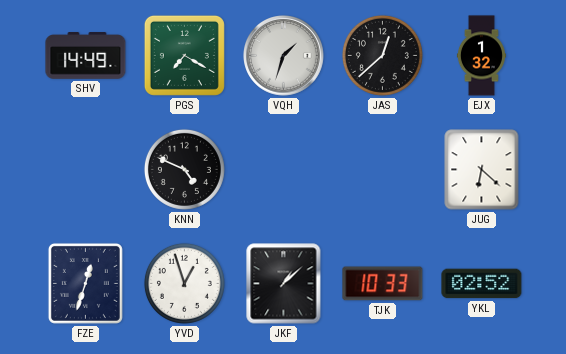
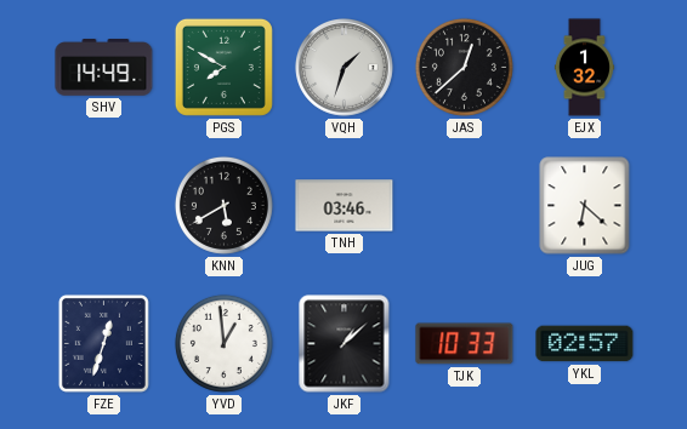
PGS: 7:20 -> 7:50
KNN: 4:49 -> 5:40
TNH: none -> 03:46
YVD: 12:57 -> 12:59
YKL: 02:52 -> 02:57
